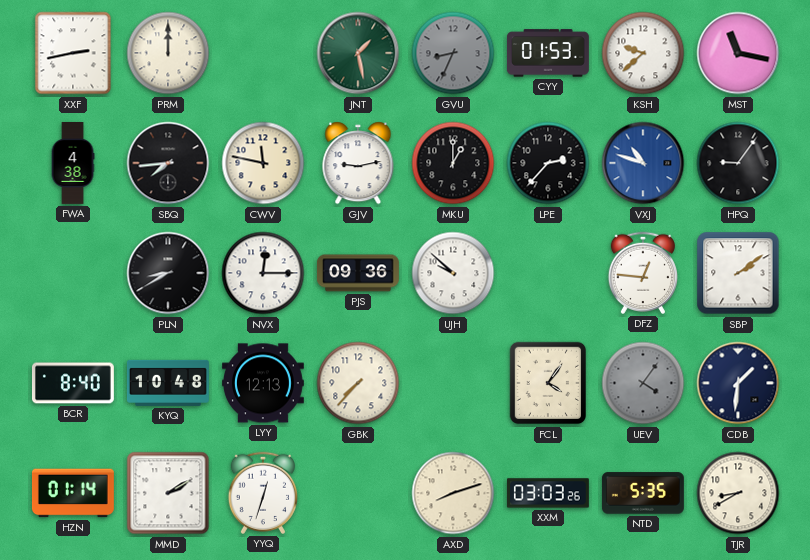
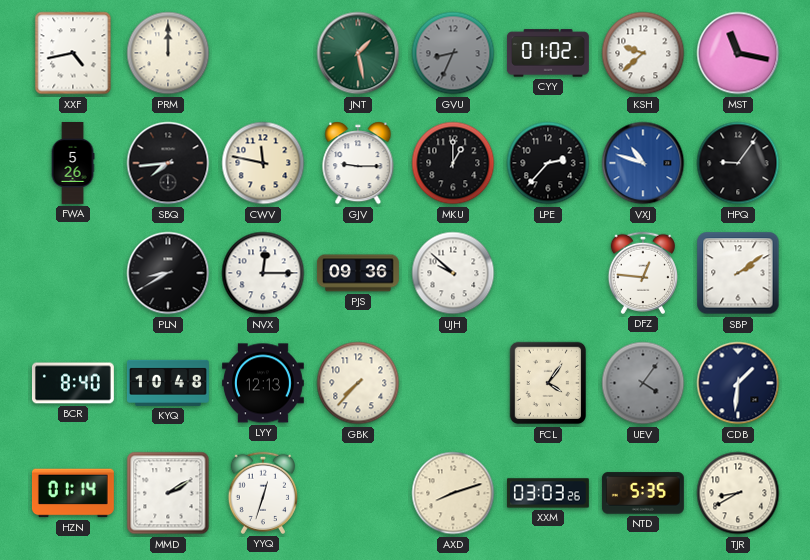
XXF: 2:43 -> 4:43
CYY: 01:53 -> 01:02
FWA: 4:38 -> 5:26
GJV: 9:13 -> 9:15
